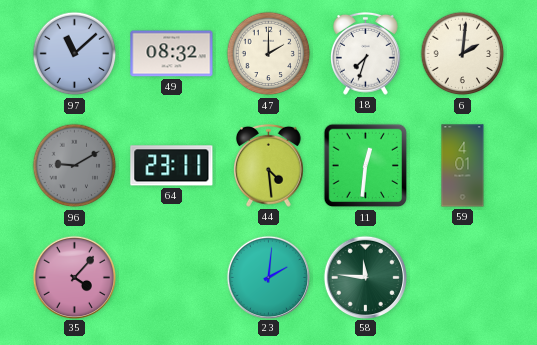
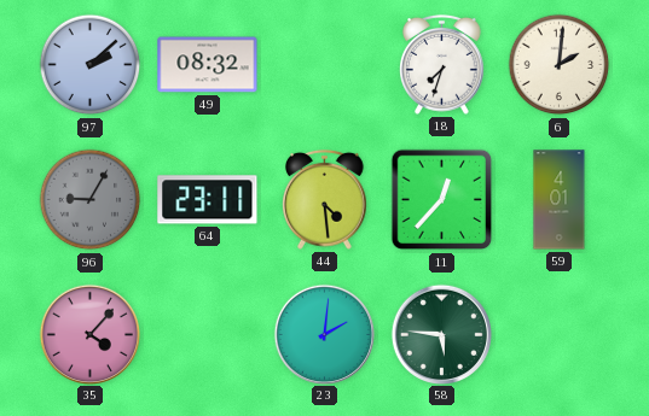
97: 11:08 -> 2:08
47: 2:00 -> none
96: 9:10 -> 9:05
11: 12:31 -> 12:37
58: 11:46 -> 5:46
